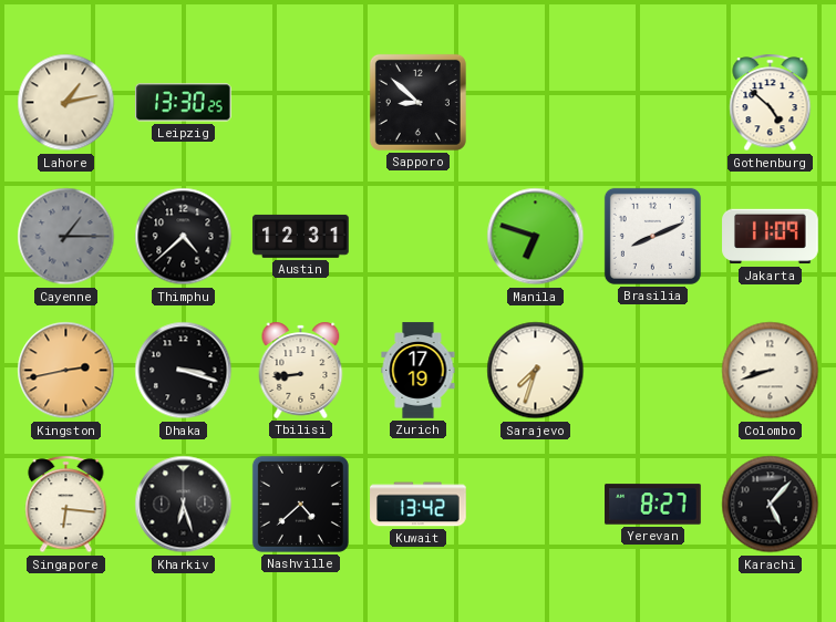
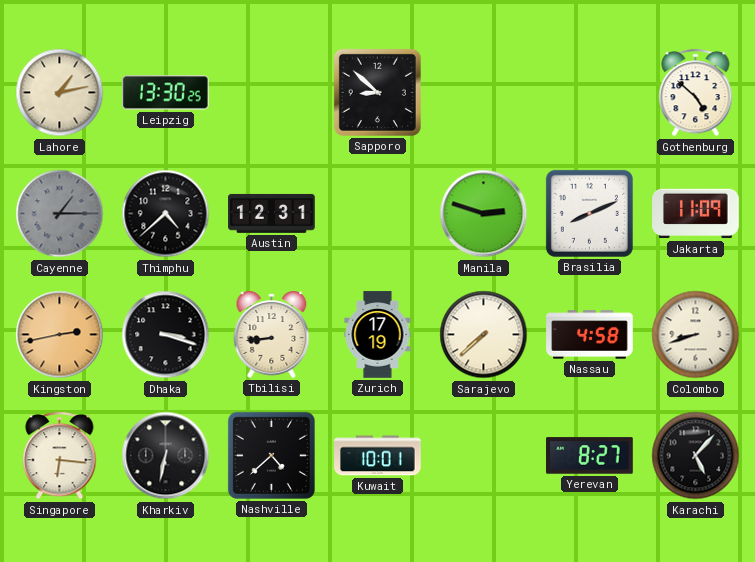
Manila: 6:48 -> 2:48
Sarajevo: 7:33 -> 7:38
Nassau: none -> 4:58
Kharkiv: 6:27 -> 6:32
Kuwait: 13:42 -> 10:01
